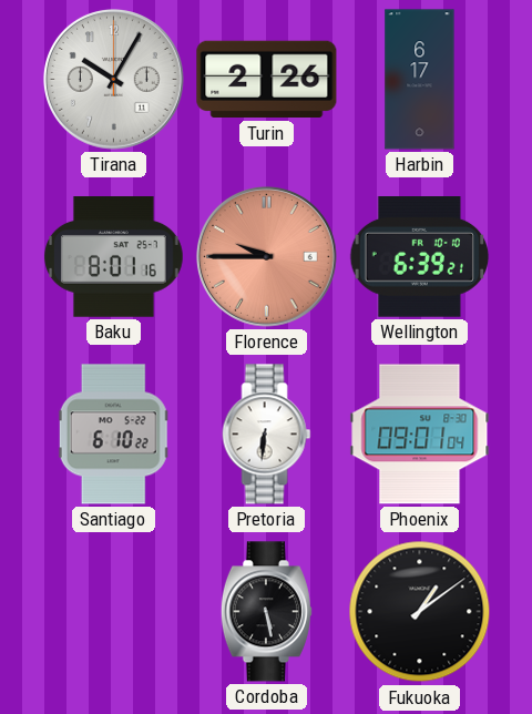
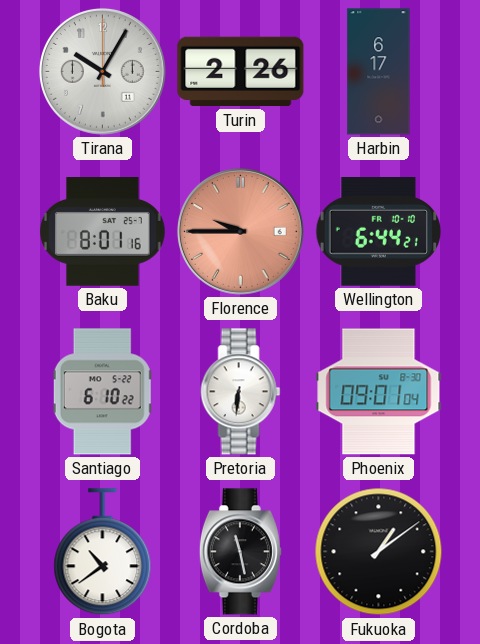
Wellington: 6:39 -> 6:44
Bogota: none -> 10:39
Cordoba: 5:28 -> 11:28
